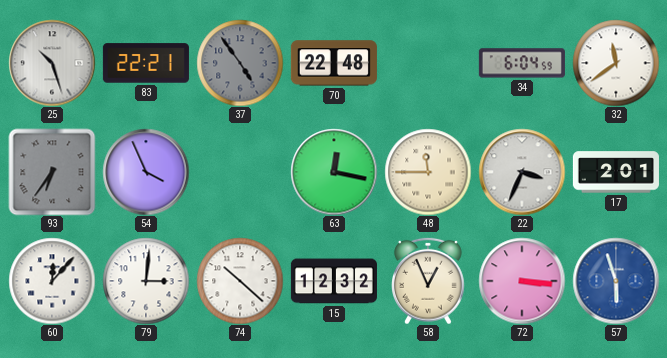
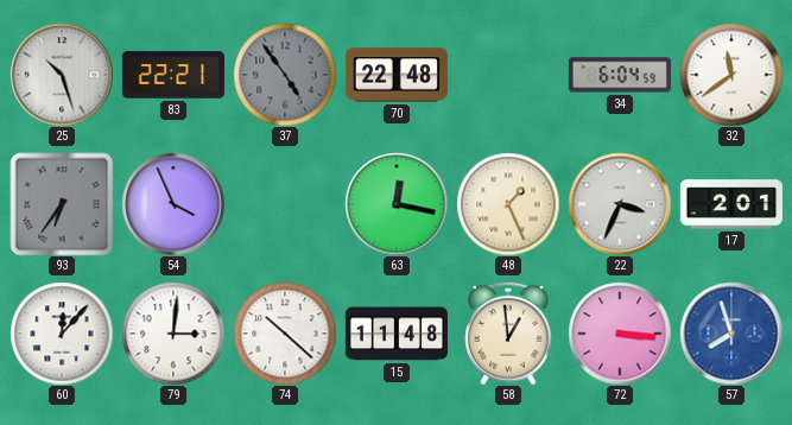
48: 11:45 -> 1:26
15: 12:32 -> 11:48
58: 12:56 -> 12:59
57: 5:57 -> 7:57
